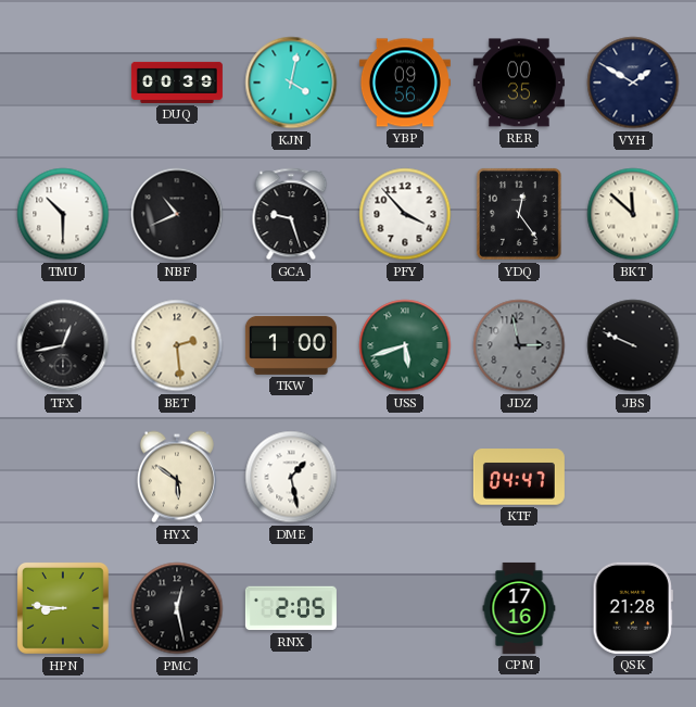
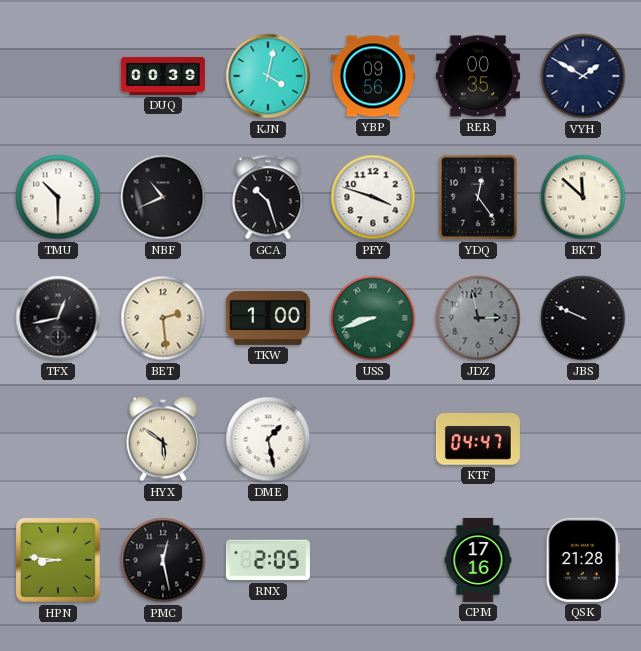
GCA: 9:27 -> 10:27
PFY: 3:53 -> 3:48
USS: 5:42 -> 8:42
